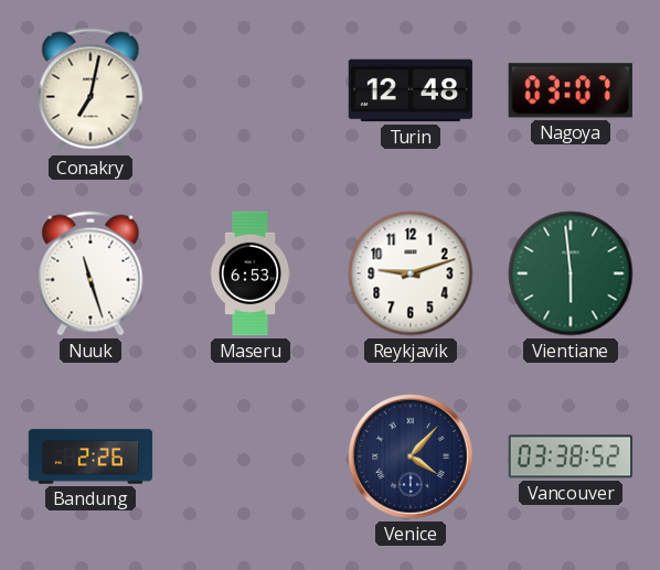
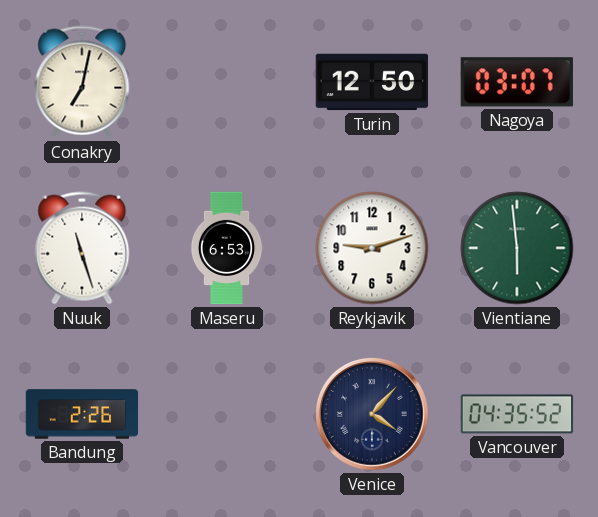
Turin: 12:48 -> 12:50
Vancouver: 03:38 -> 04:35
